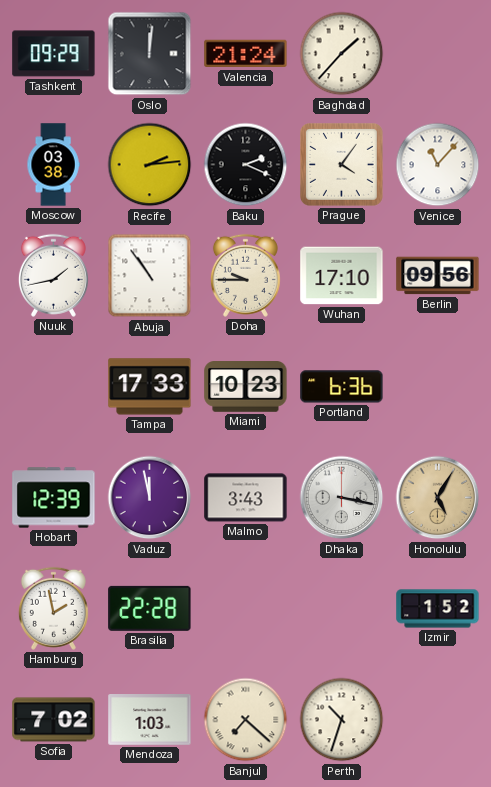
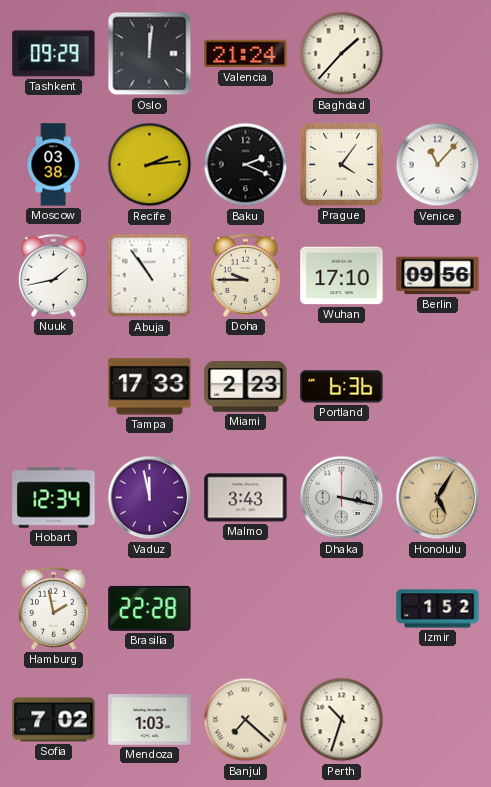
Miami: 10:23 -> 2:23
Hobart: 12:39 -> 12:34
